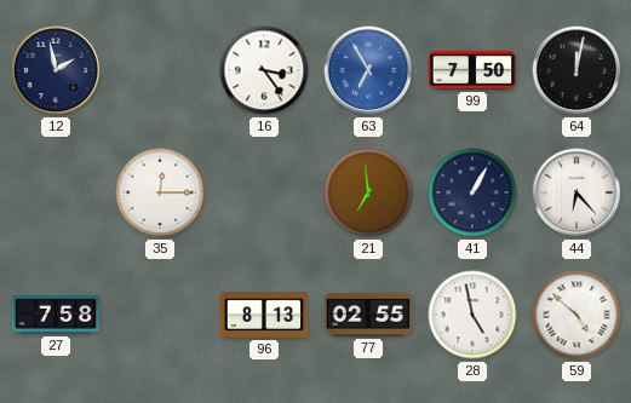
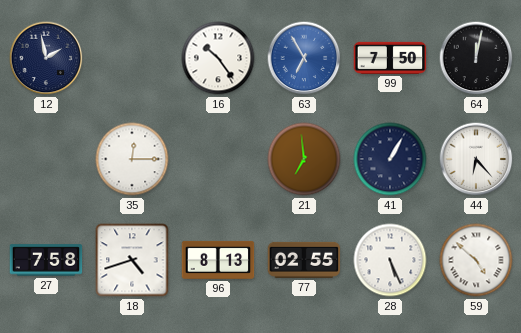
16: 3:24 -> 10:24
18: none -> 4:42
28: 4:58 -> 5:26
